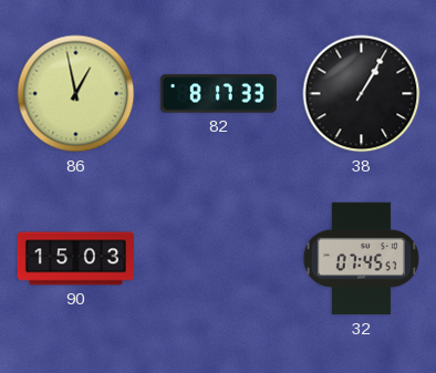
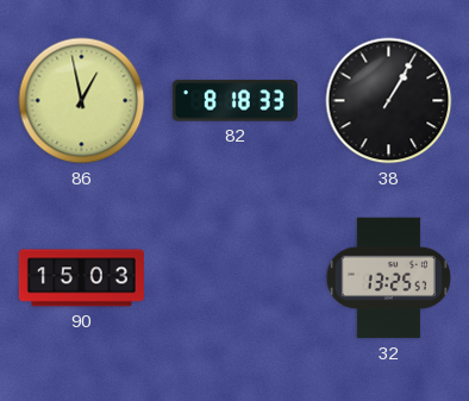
82: 8:17 -> 8:18
32: 07:45 -> 13:25
